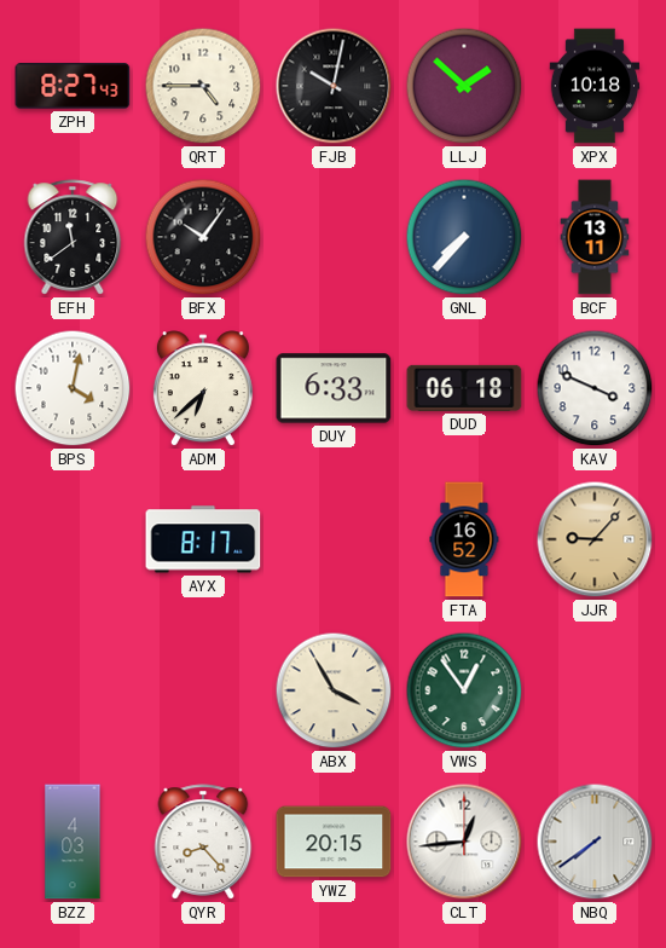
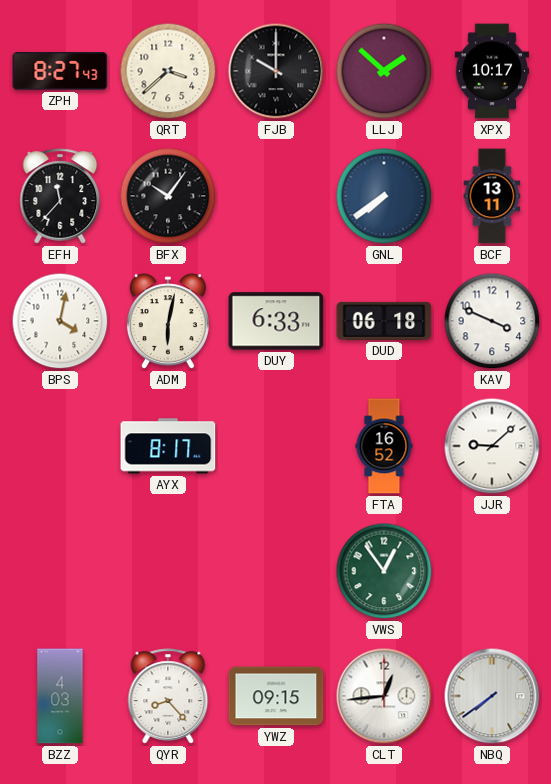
QRT: 4:45 -> 3:38
FJB: 10:02 -> 10:00
XPX: 10:18 -> 10:17
EFH: 11:39 -> 11:37
GNL: 7:37 -> 7:39
ADM: 6:38 -> 6:02
JJR: 9:07 -> 9:08
JJR dial: champagne -> white
ABX: 3:55 -> none
YWZ: 20:15 -> 09:15
